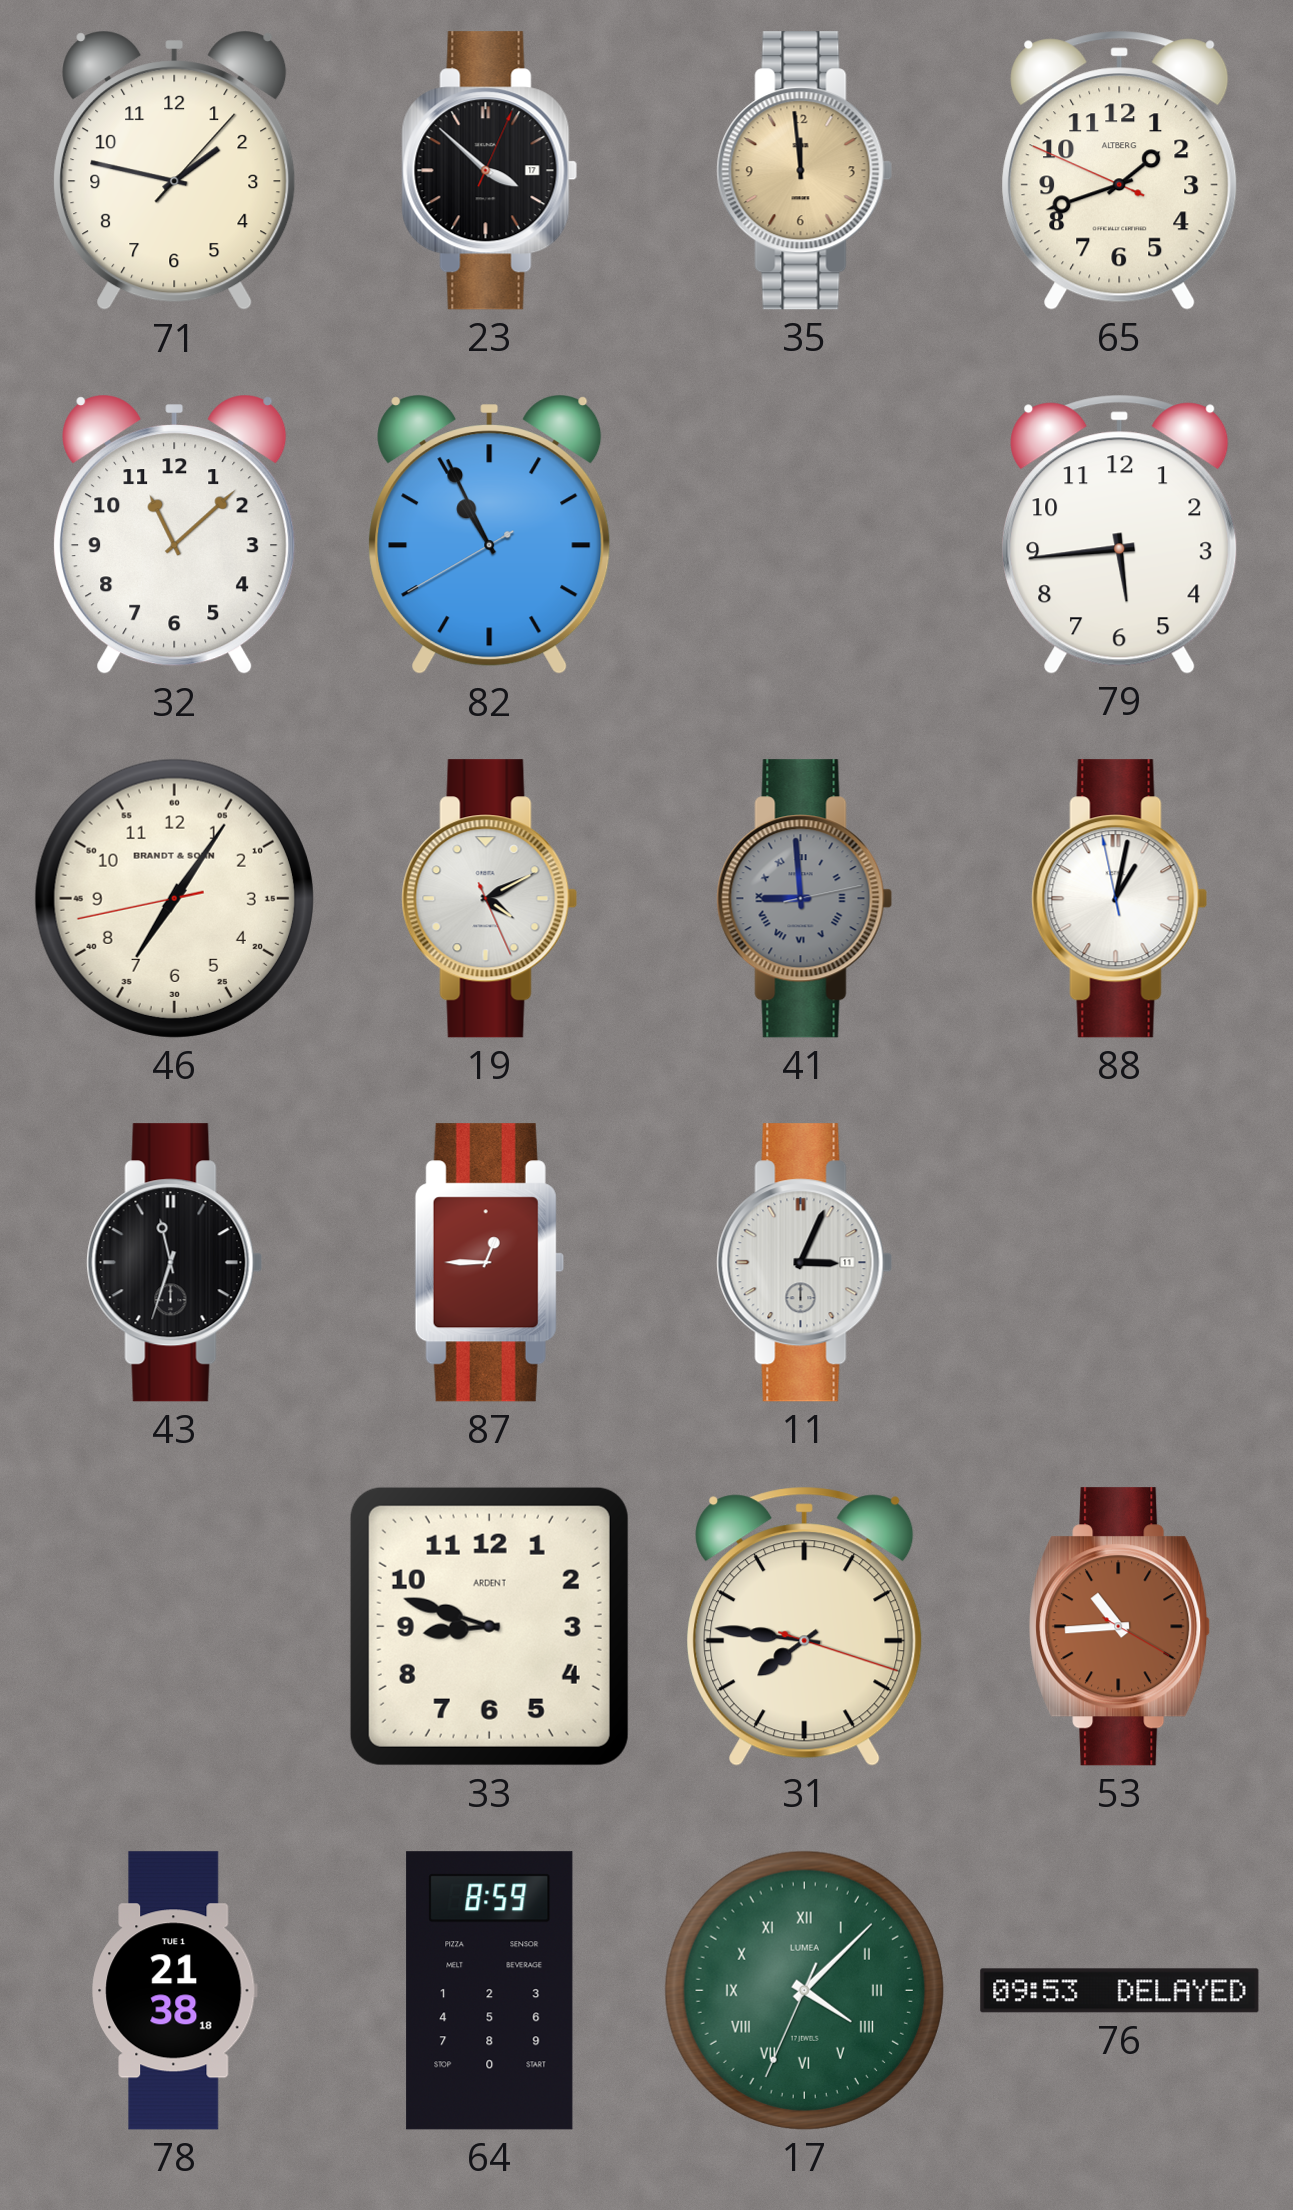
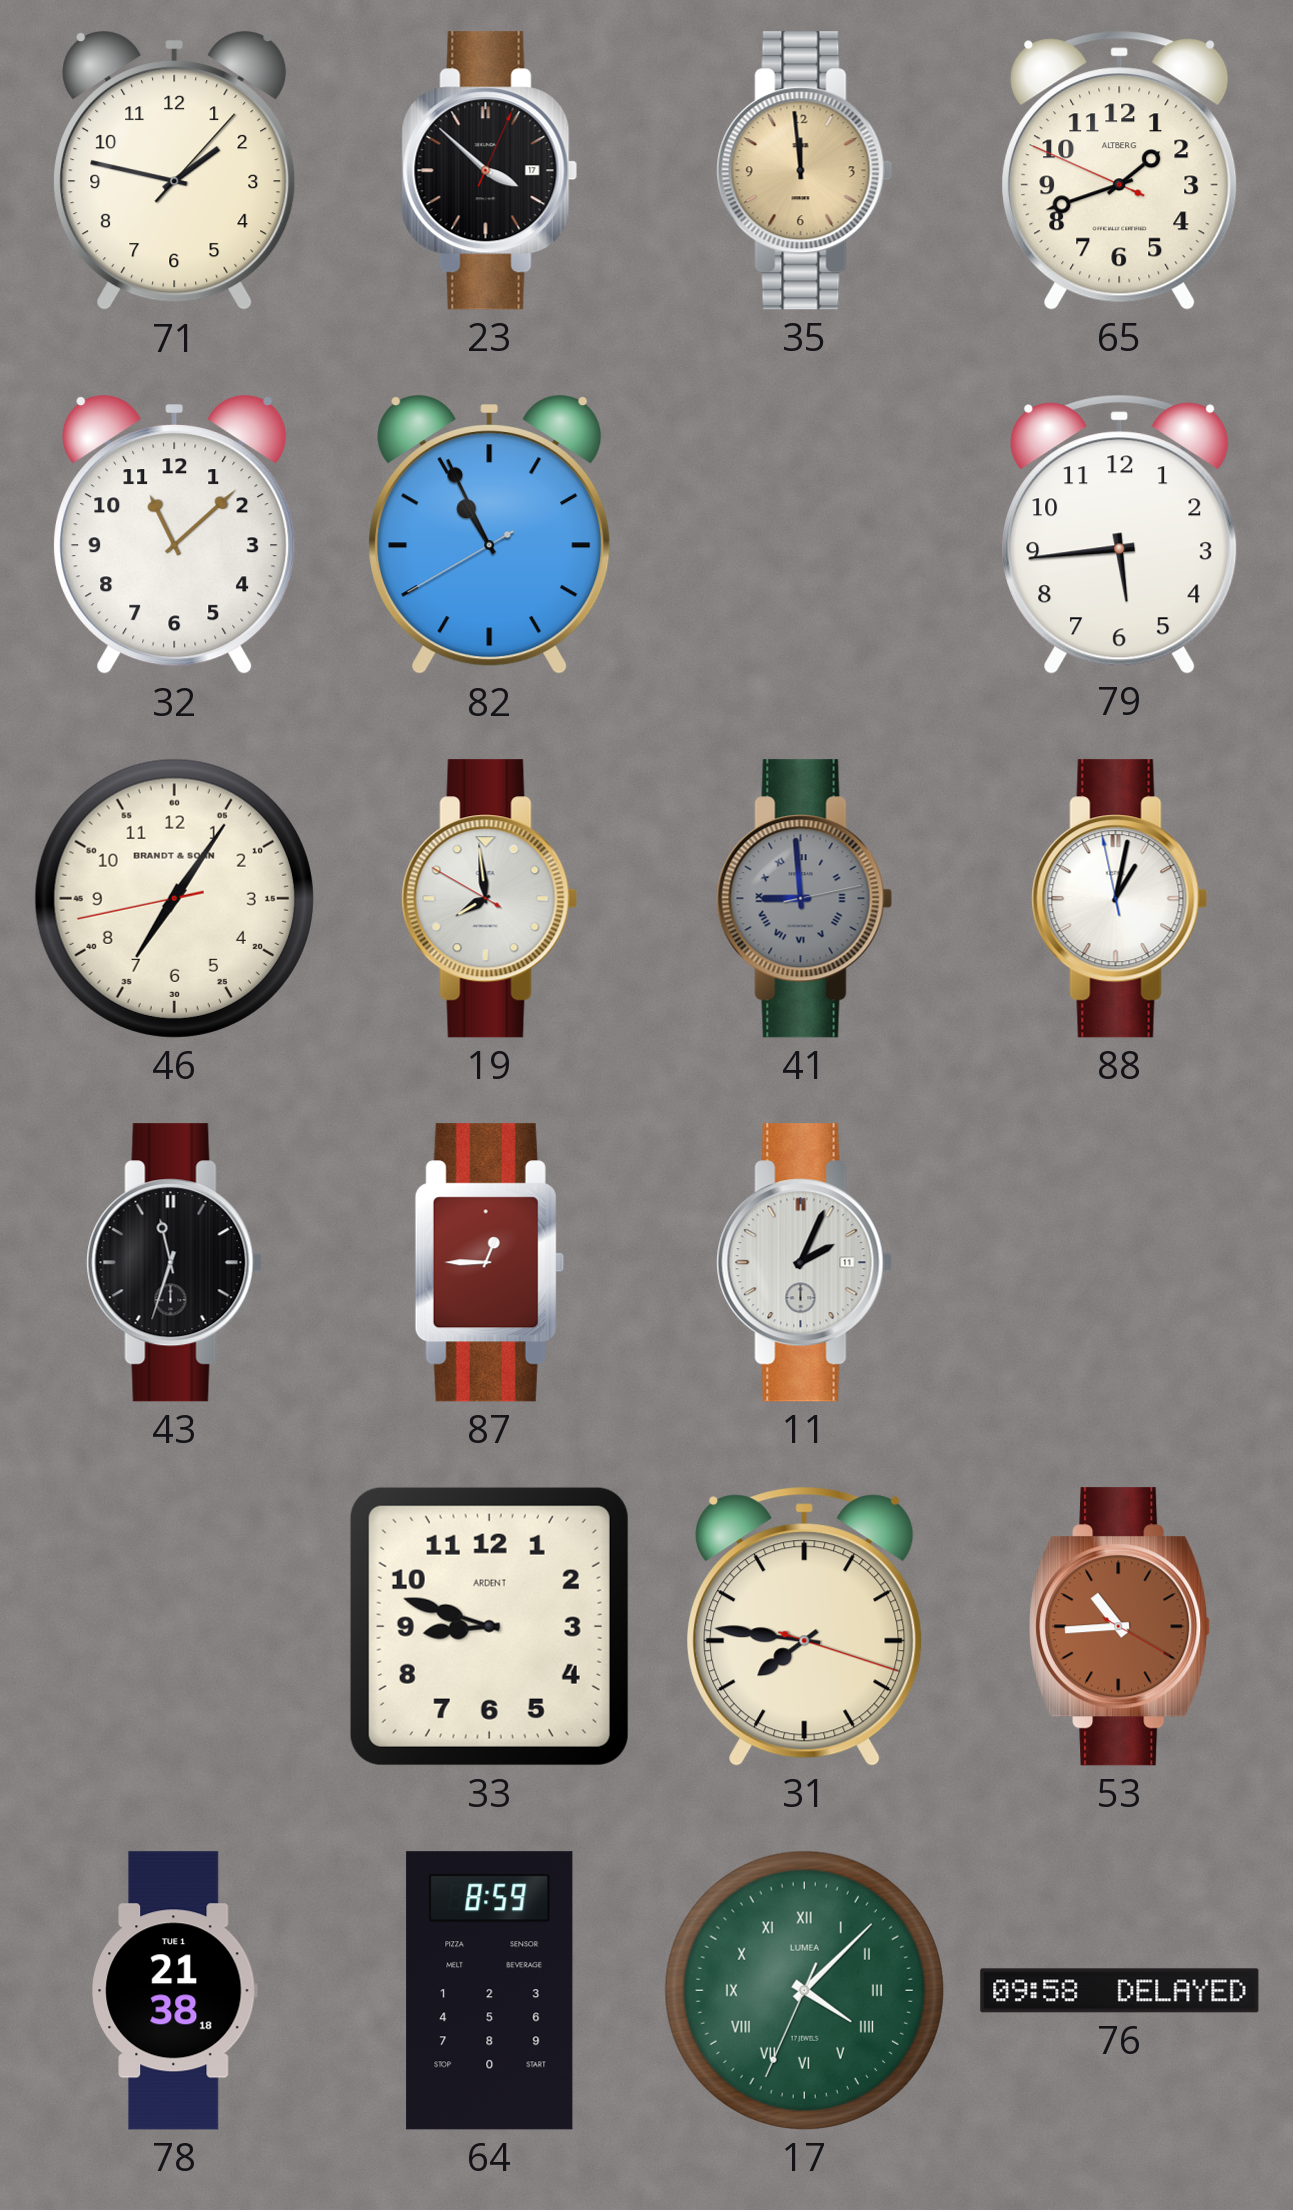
19: 4:10 -> 7:58
11: 3:04 -> 2:04
76: 09:53 -> 09:58
